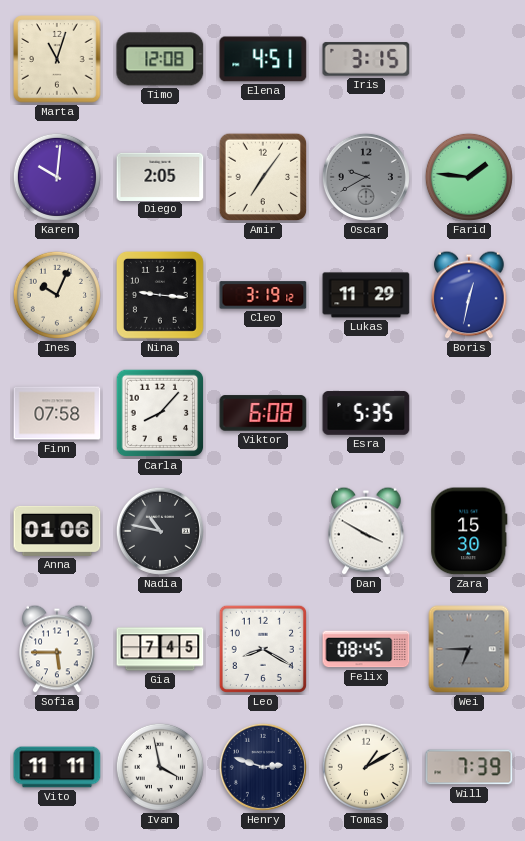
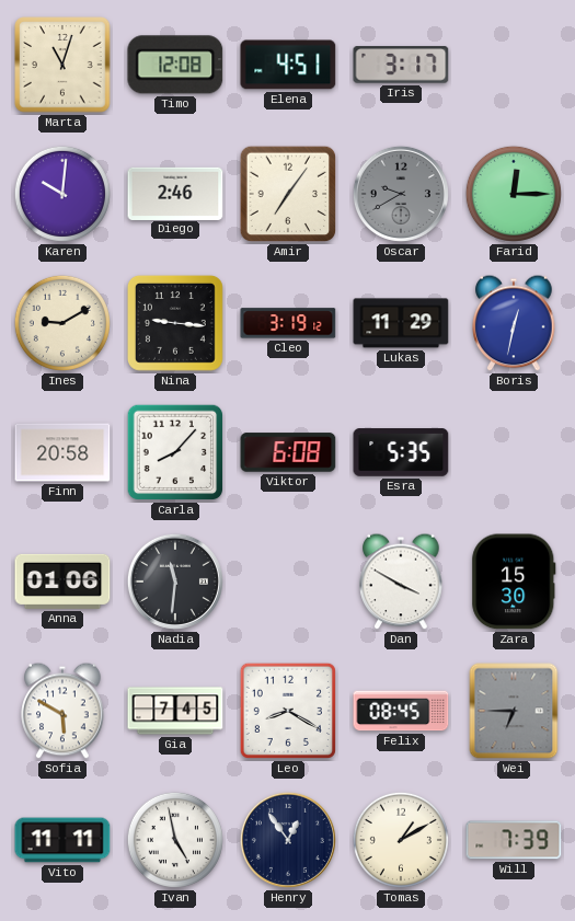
Iris: 3:15 -> 3:17
Diego: 2:05 -> 2:46
Farid: 1:46 -> 12:15
Ines: 10:04 -> 9:10
Finn: 07:58 -> 20:58
Nadia: 10:47 -> 11:31
Sofia: 5:45 -> 5:50
Ivan: 3:58 -> 4:58
Henry: 2:48 -> 12:54
